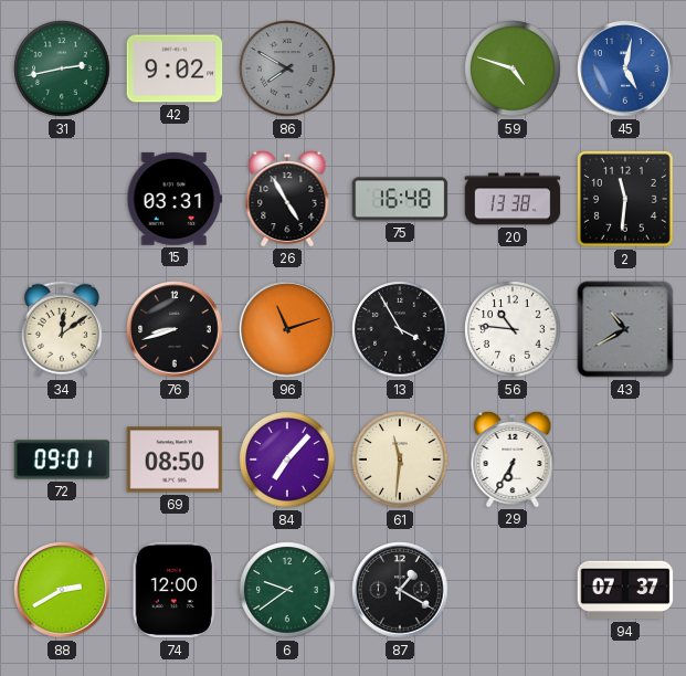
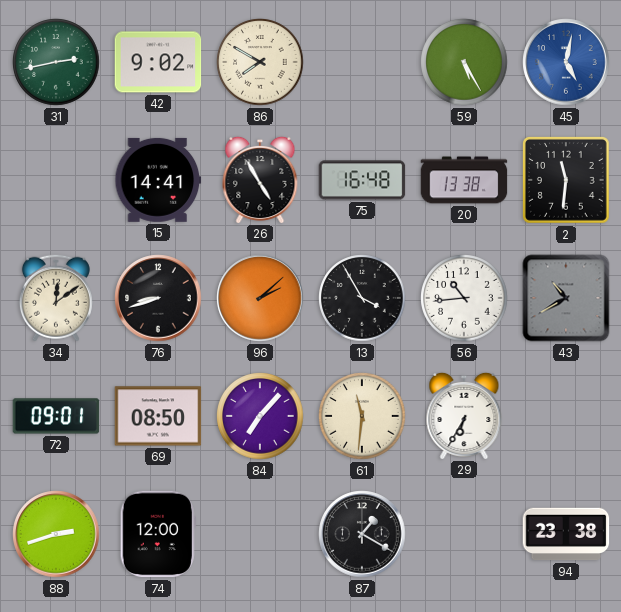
86 dial: grey -> cream
59: 4:48 -> 5:25
15: 03:31 -> 14:41
96: 11:12 -> 2:08
56: 10:46 -> 10:44
88: 2:40 -> 2:42
6: 9:39 -> none
94: 07:37 -> 23:38
